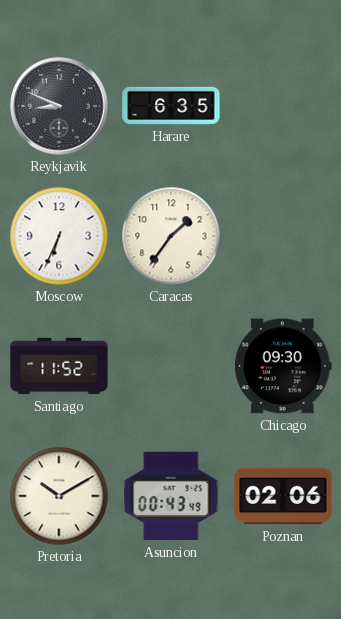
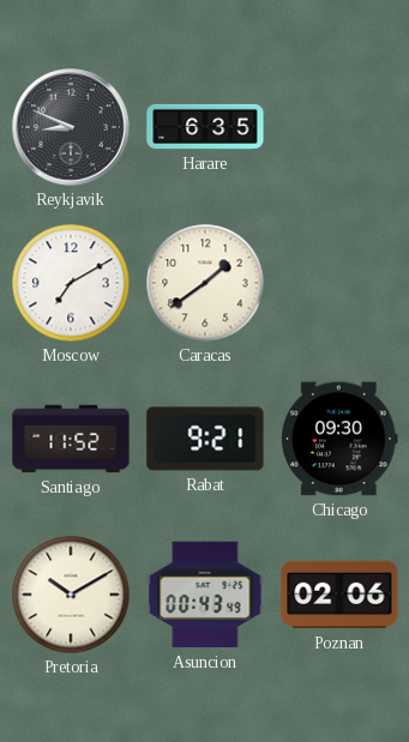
Moscow: 6:34 -> 7:10
Caracas: 1:36 -> 1:39
Rabat: none -> 9:21
